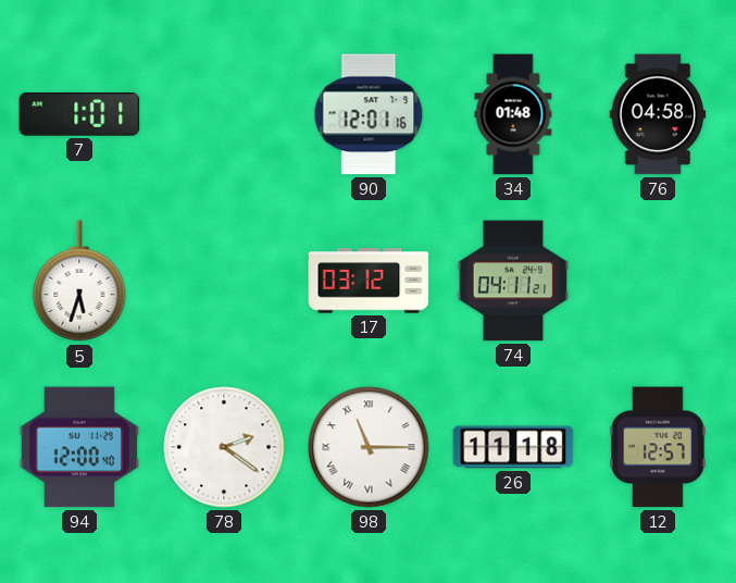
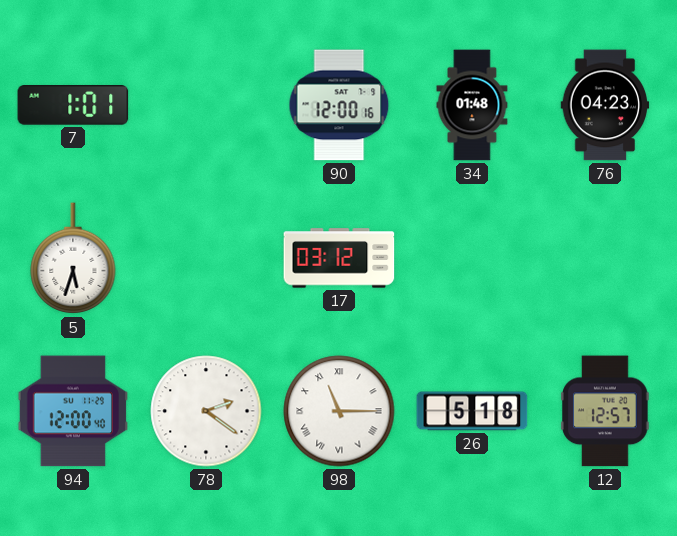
90: 12:01 -> 12:00
76: 04:58 -> 04:23
74: 04:11 -> none
26: 11:18 -> 5:18
